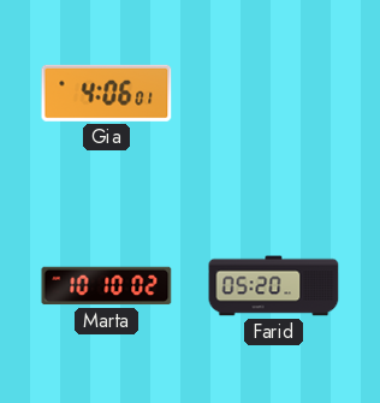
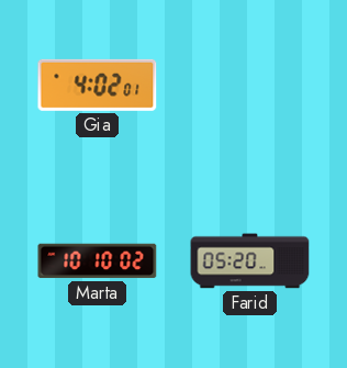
Gia: 4:06 -> 4:02
